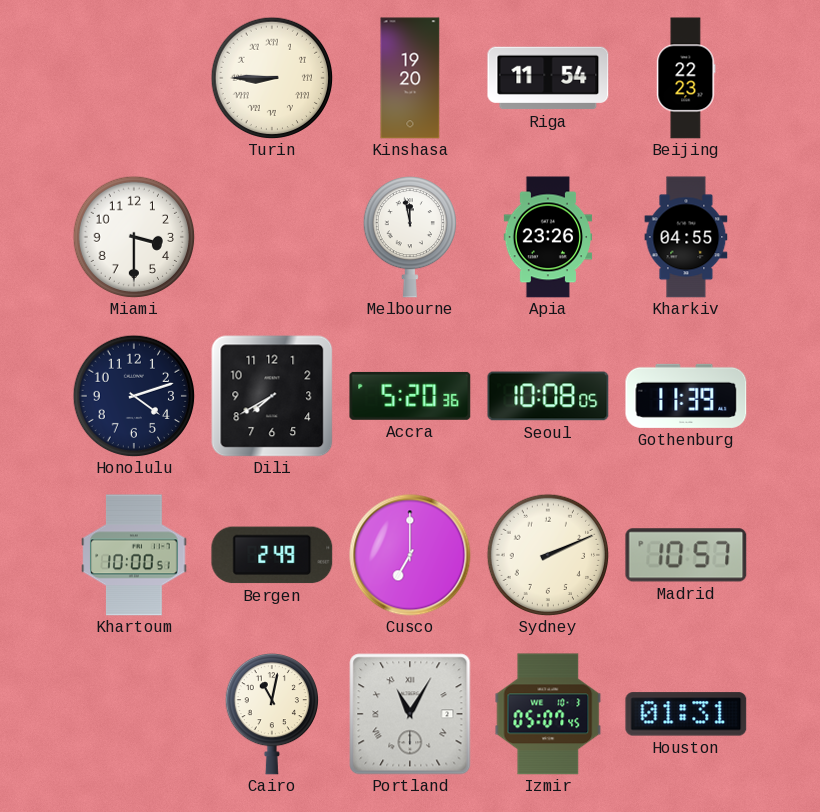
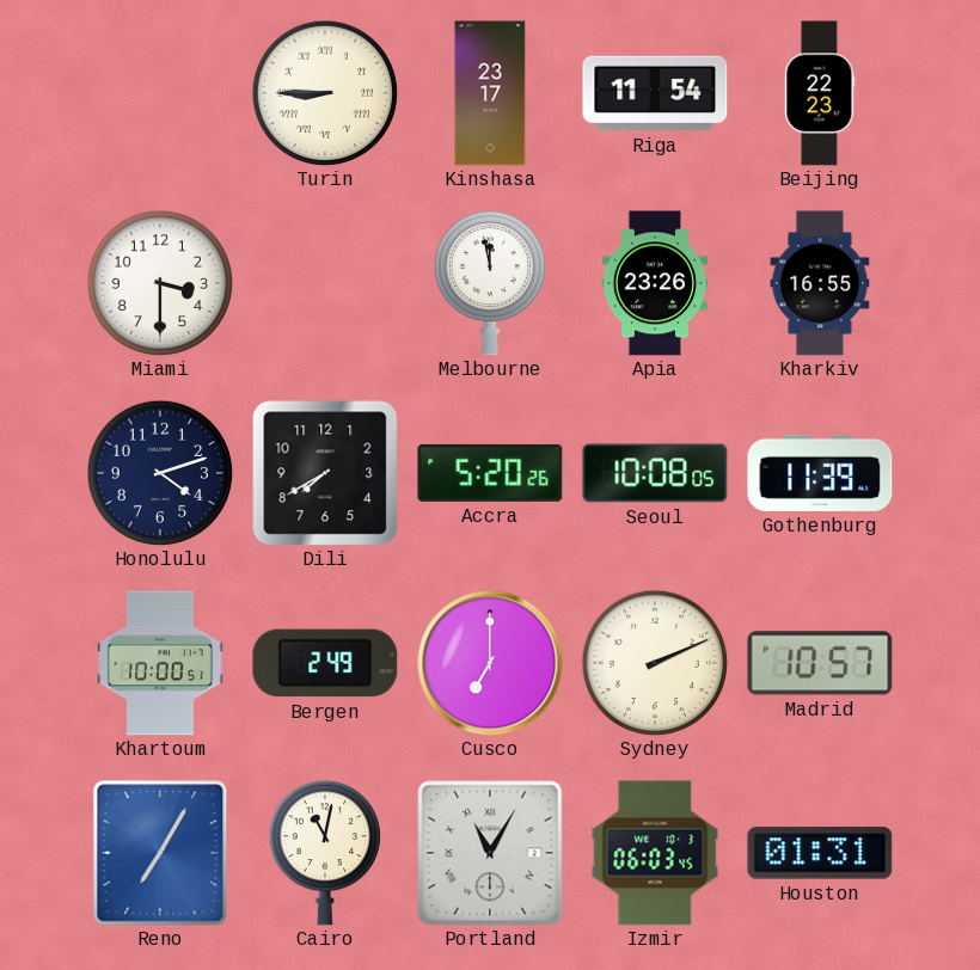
Kinshasa: 19:20 -> 23:17
Kharkiv: 04:55 -> 16:55
Accra: 5:20:36 -> 5:20:26
Reno: none -> 7:05
Izmir: 05:07 -> 06:03
